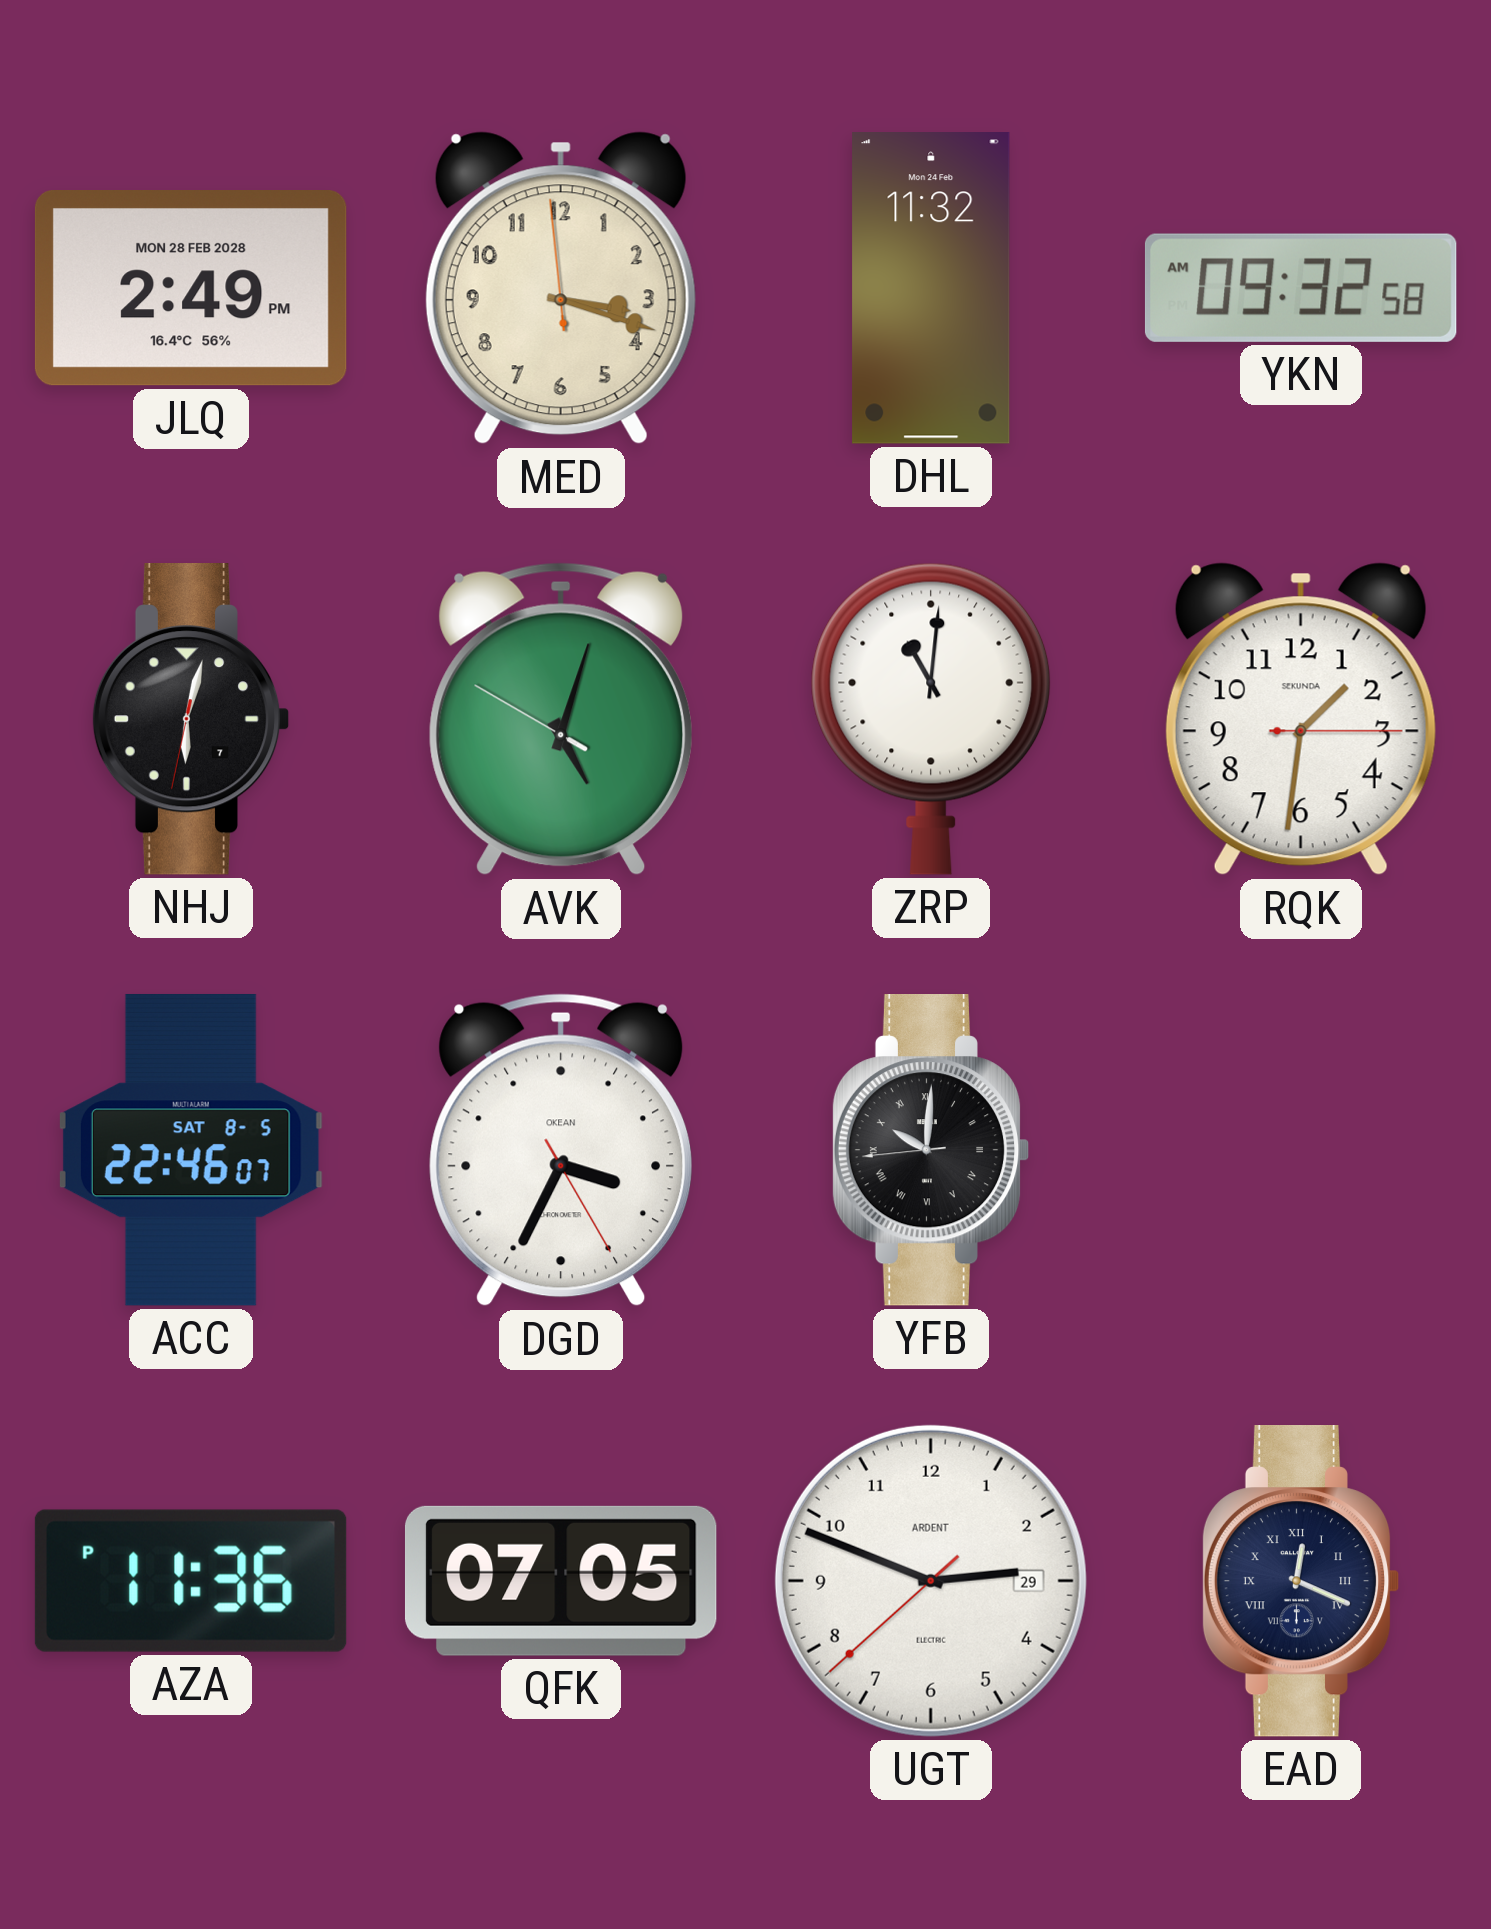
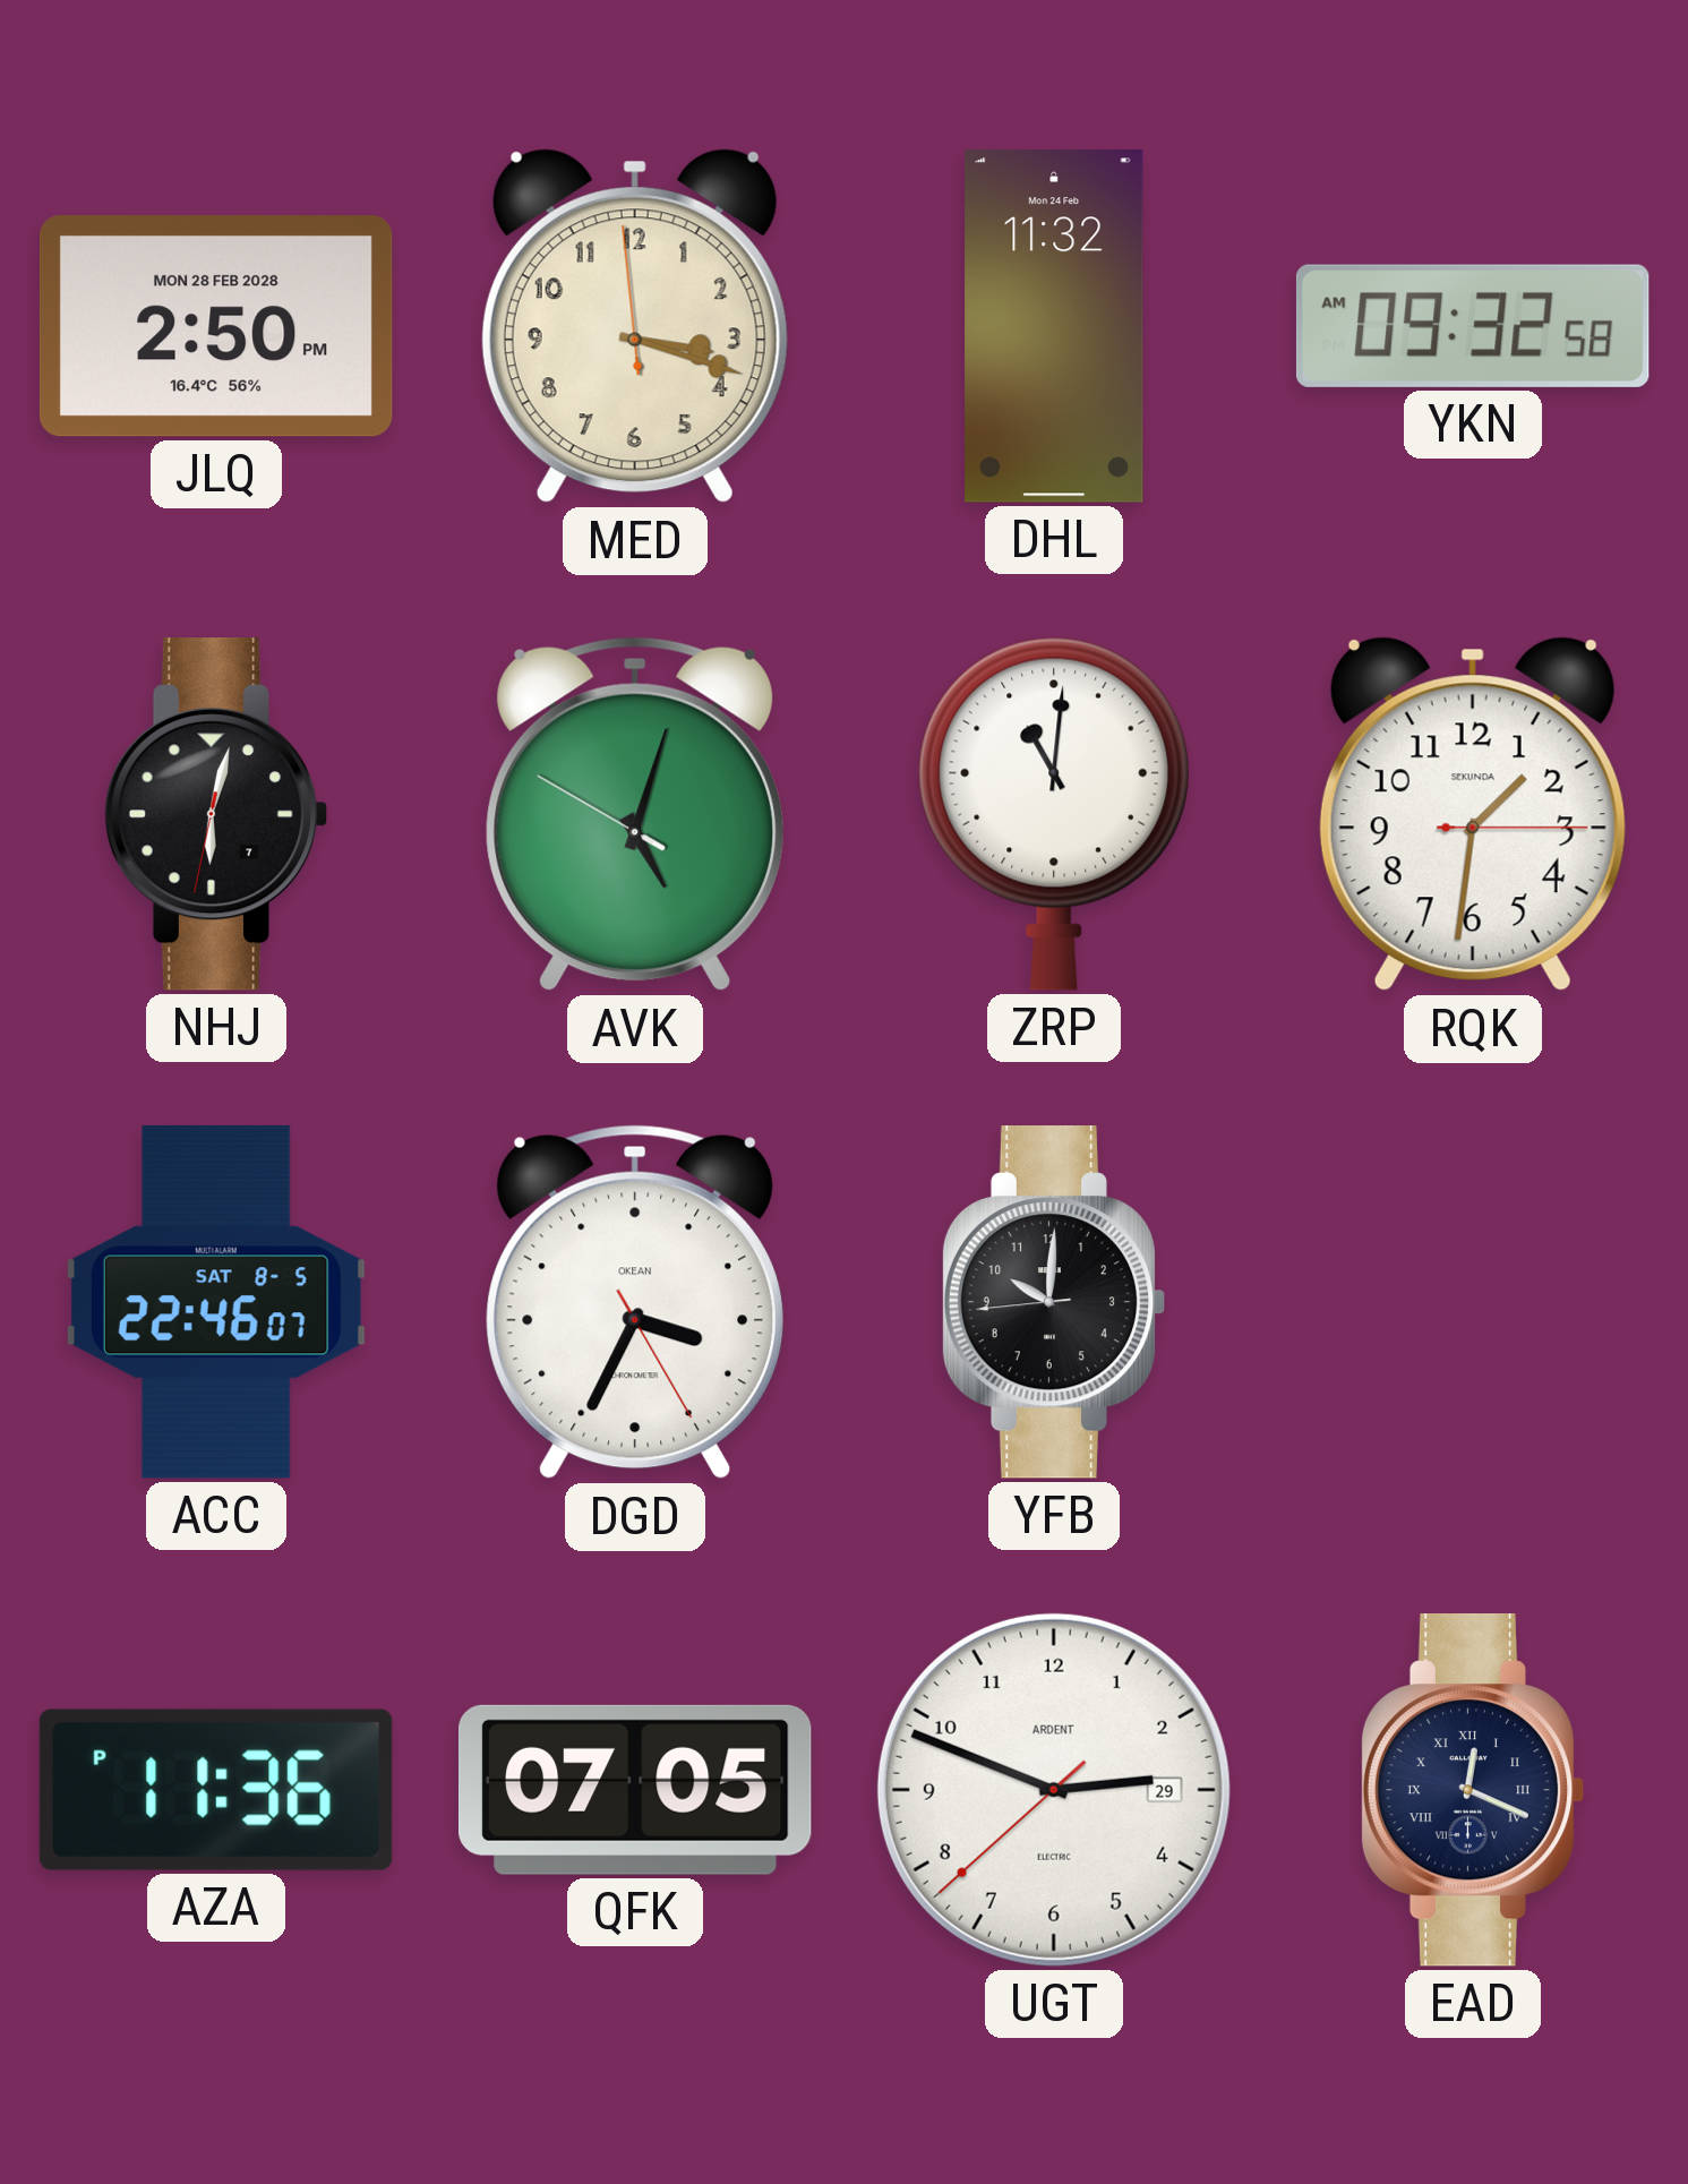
JLQ: 2:49 -> 2:50
YFB numerals: Roman -> Arabic
